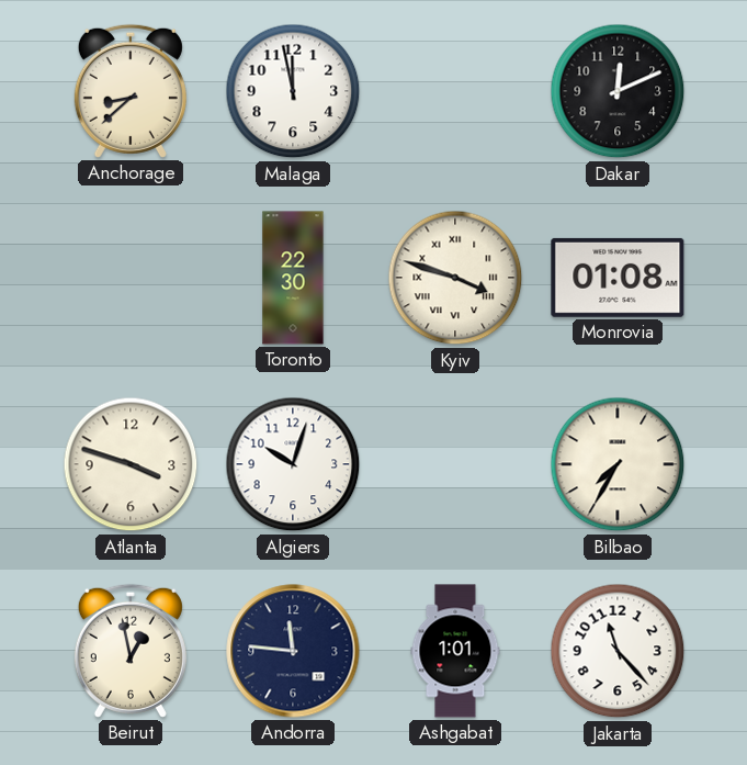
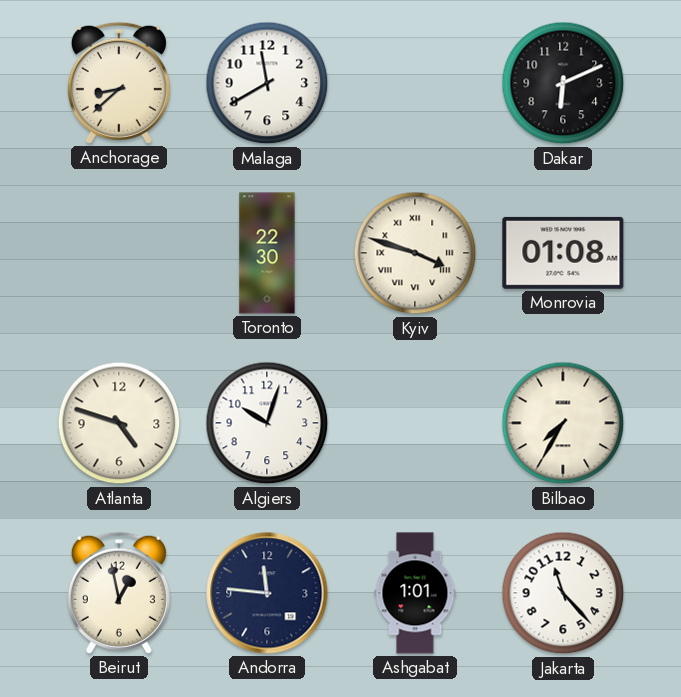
Malaga: 11:58 -> 11:40
Dakar: 12:11 -> 6:11
Atlanta: 3:48 -> 4:48
